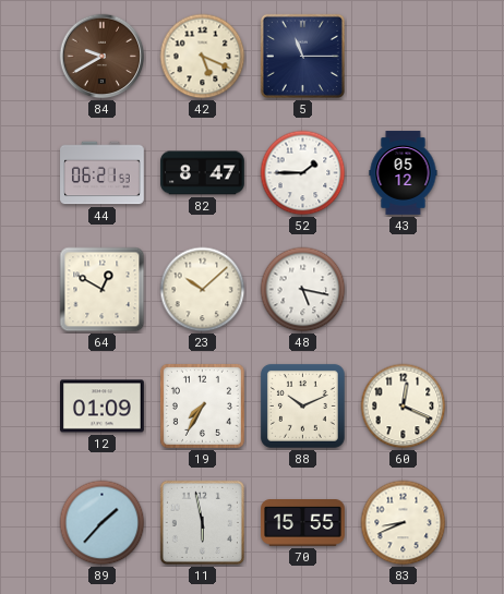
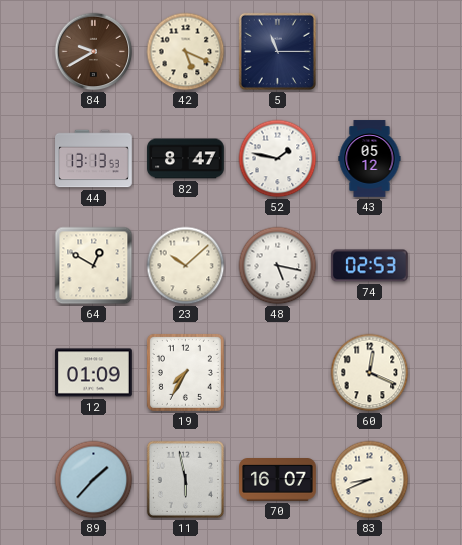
44: 06:21 -> 13:13
52: 1:45 -> 1:47
74: none -> 02:53
88: 10:11 -> none
70: 15:55 -> 16:07
